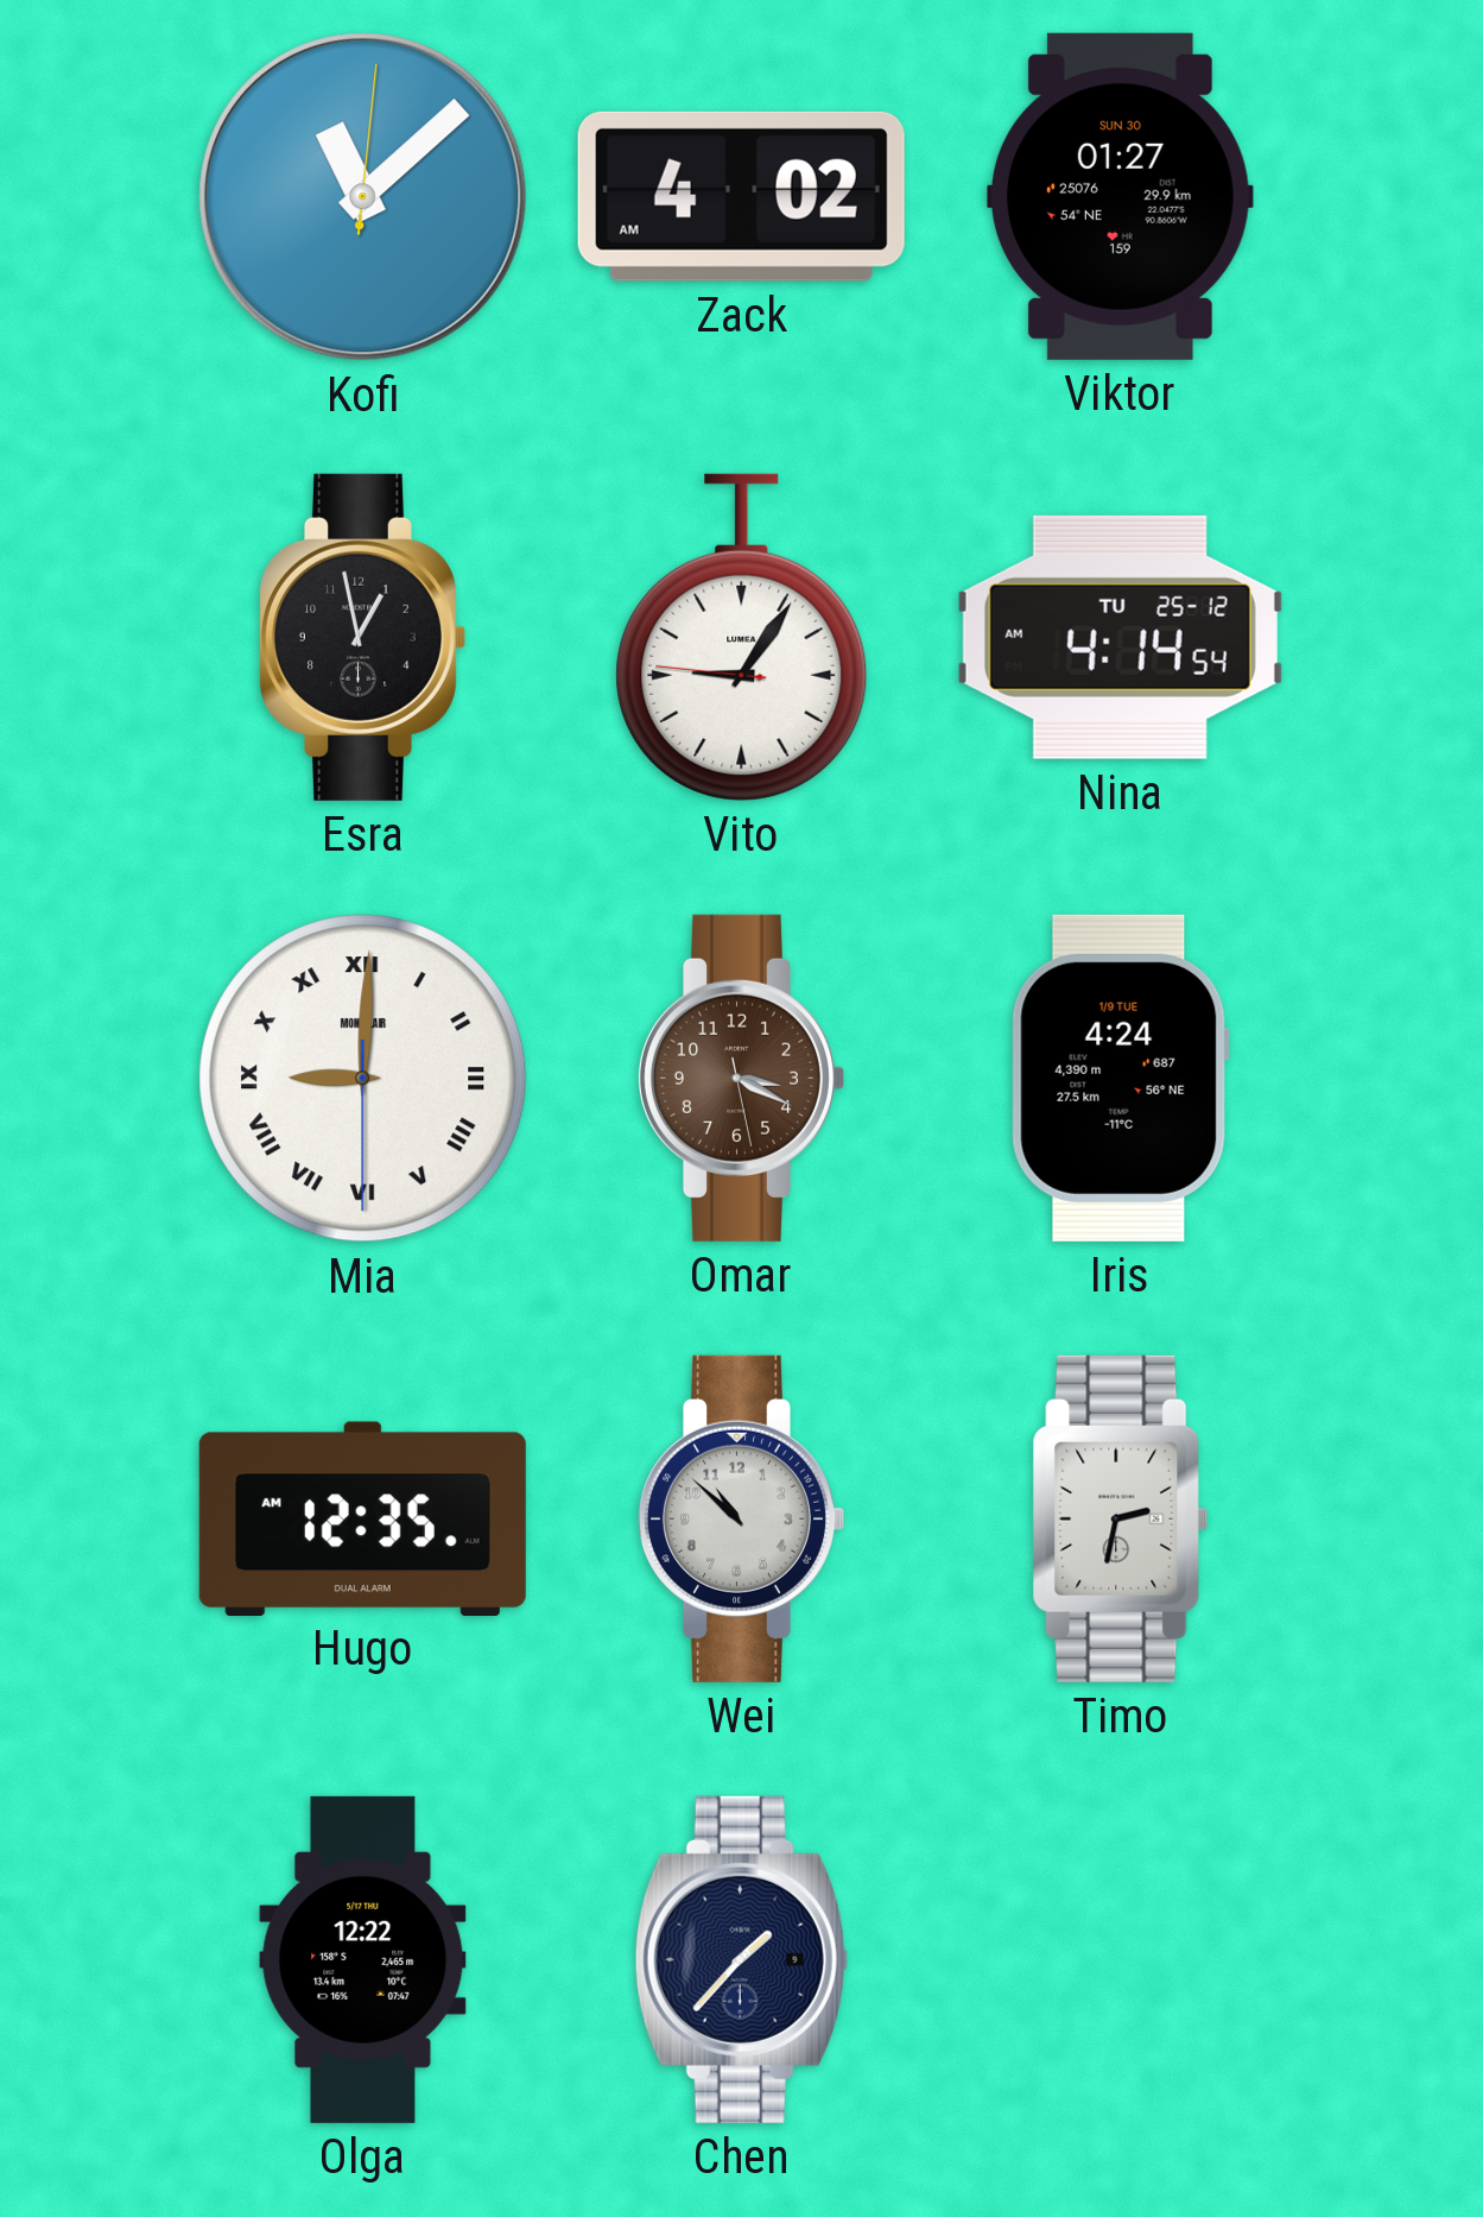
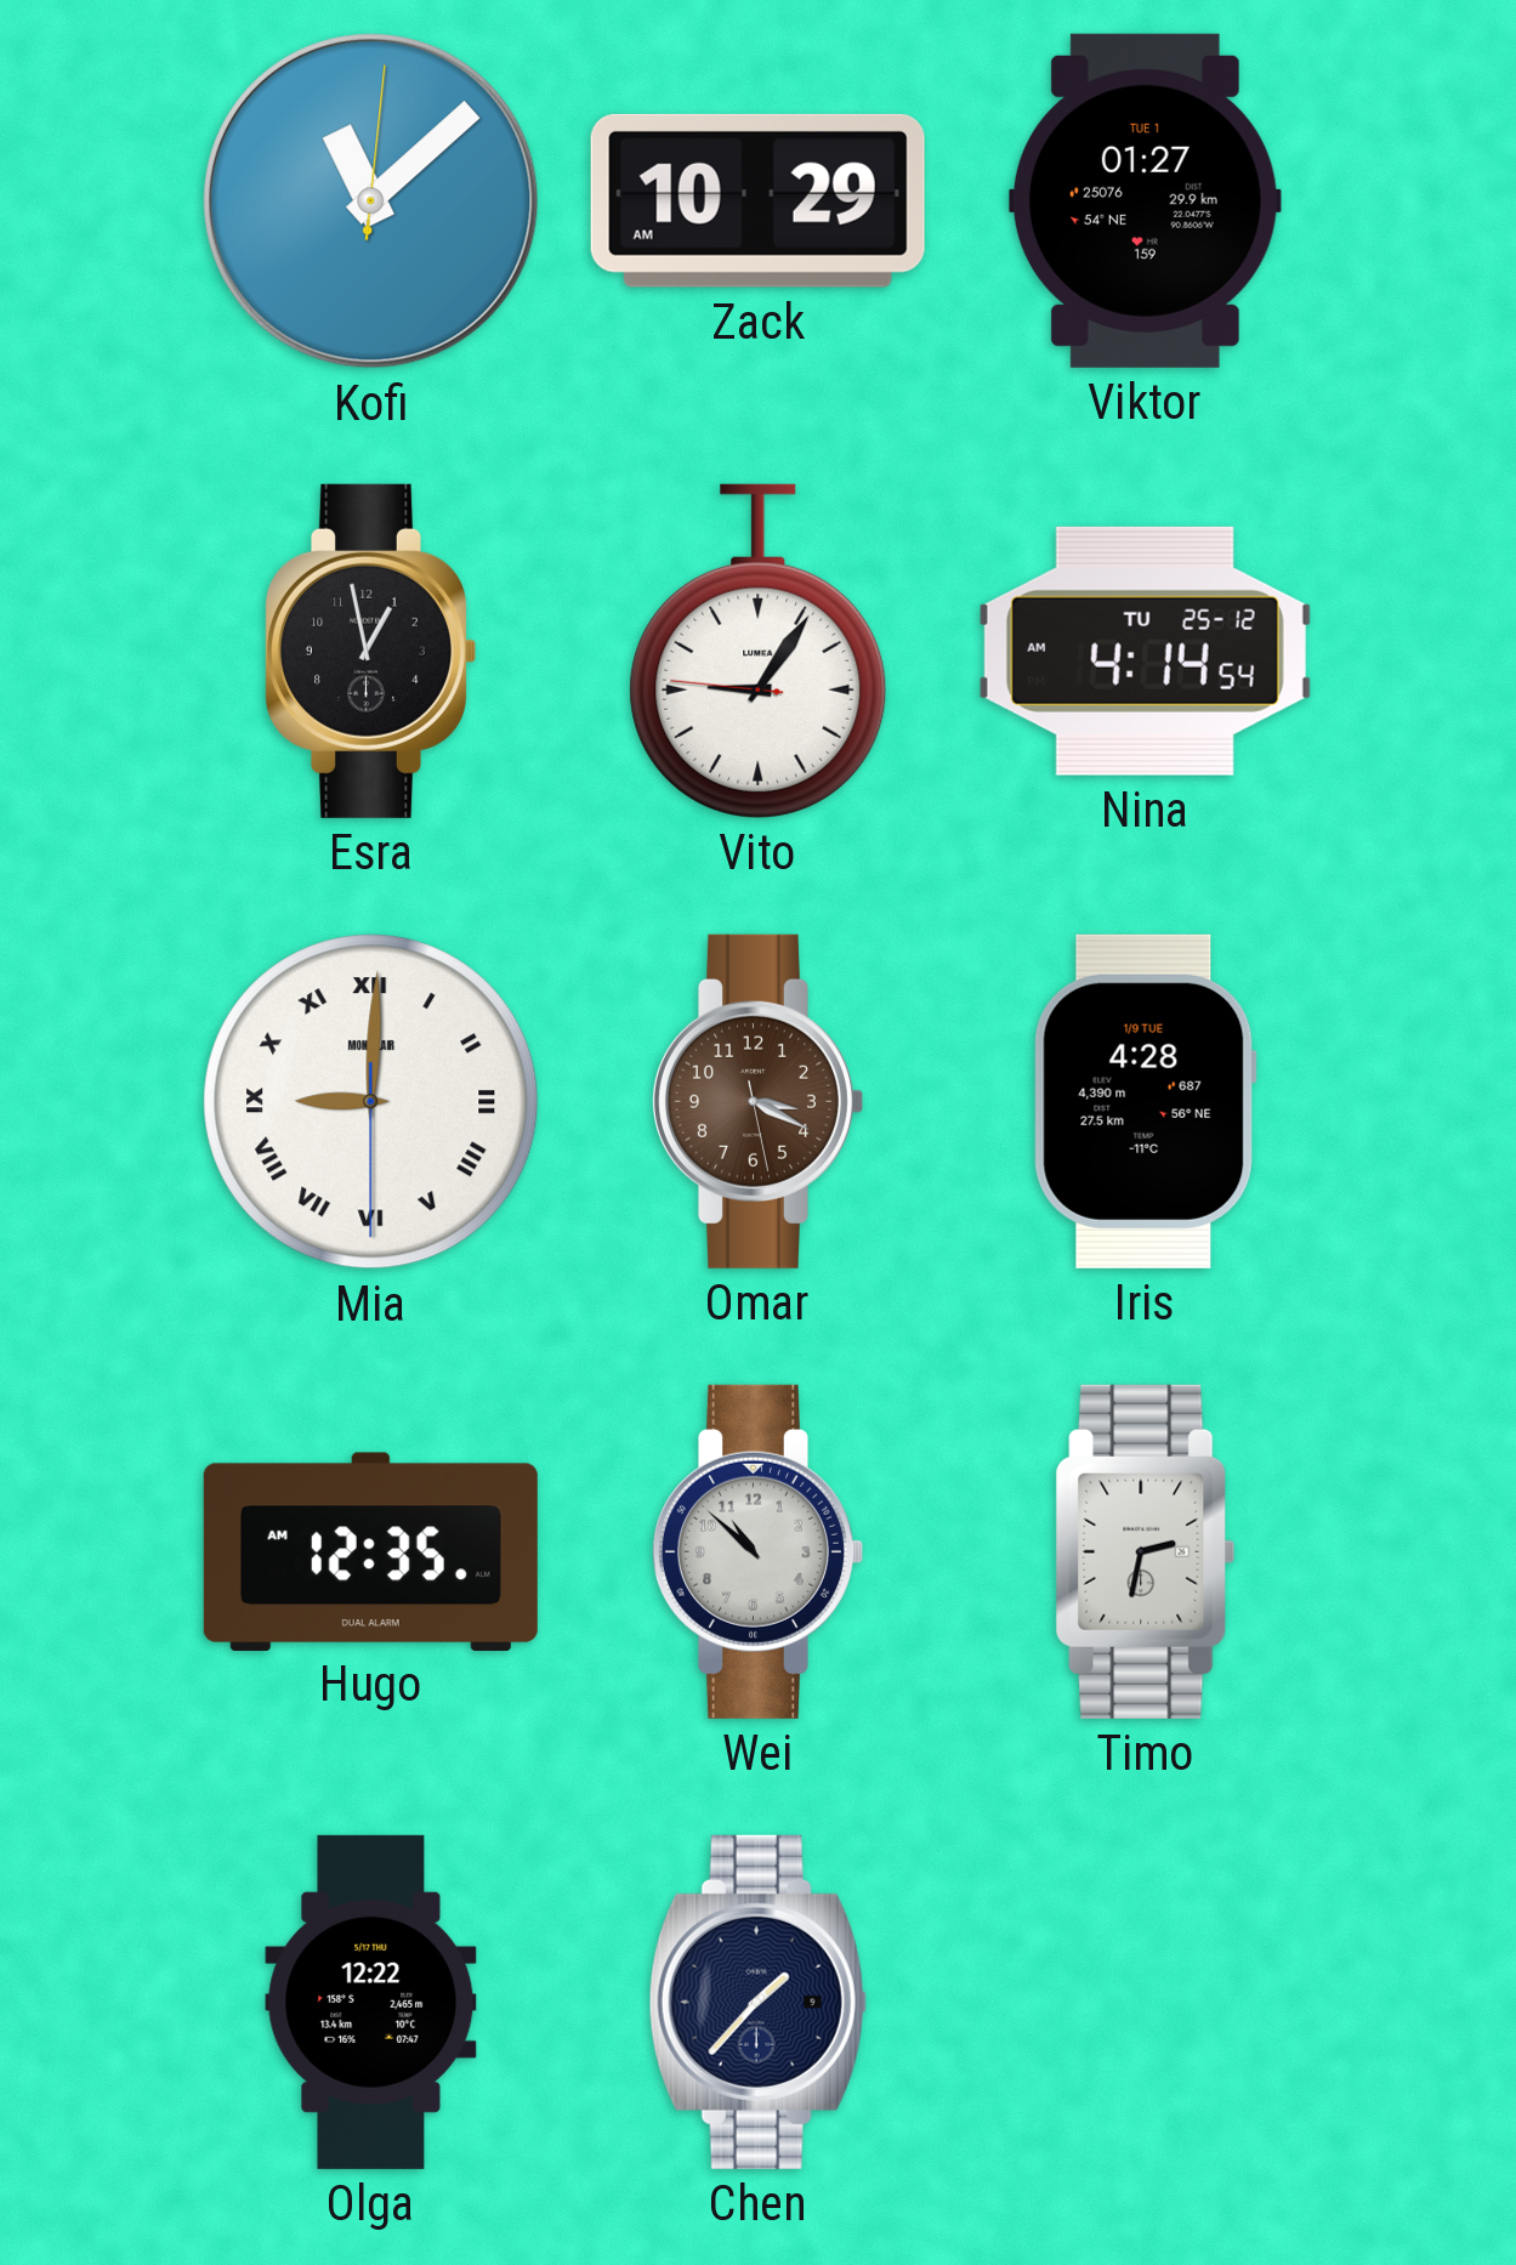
Zack: 4:02 -> 10:29
Viktor date: SUN 30 -> TUE 1
Iris: 4:24 -> 4:28
